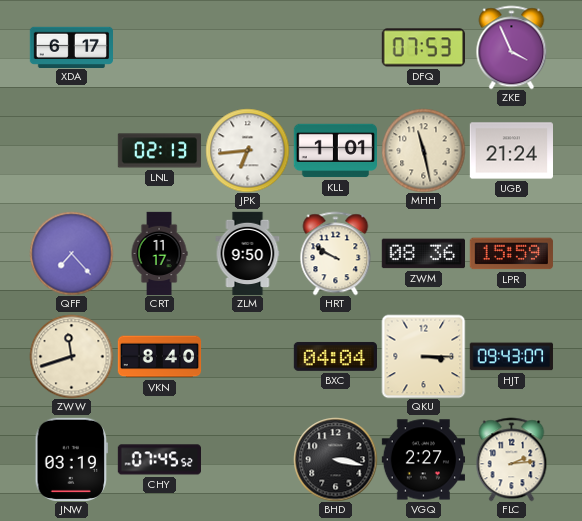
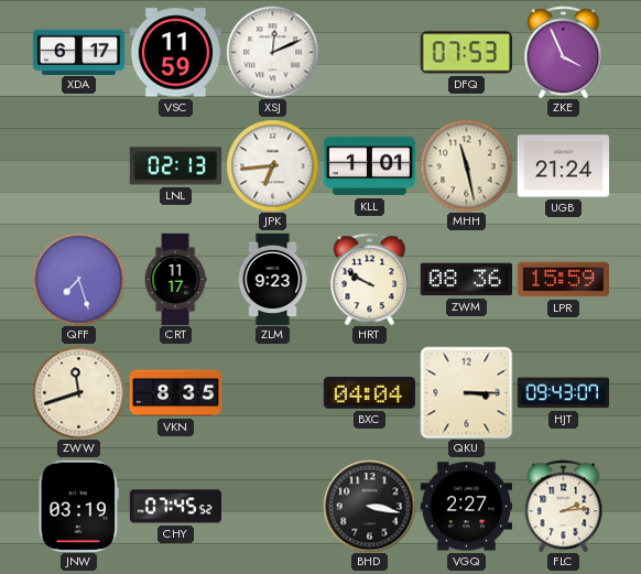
VSC: none -> 11:59
XSJ: none -> 12:11
QFF: 7:23 -> 7:27
ZLM: 9:50 -> 9:23
VKN: 8:40 -> 8:35
